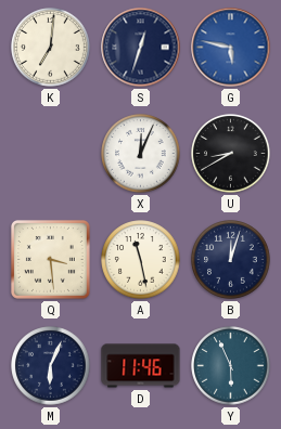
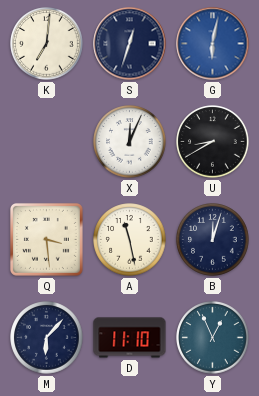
G: 5:47 -> 6:02
M: 6:04 -> 6:07
D: 11:46 -> 11:10
Y: 5:56 -> 12:56
